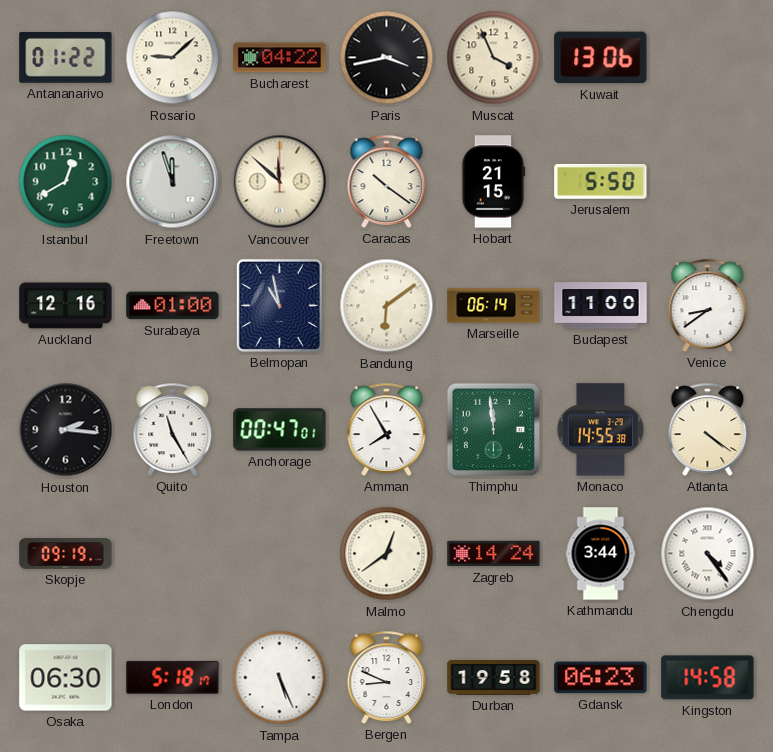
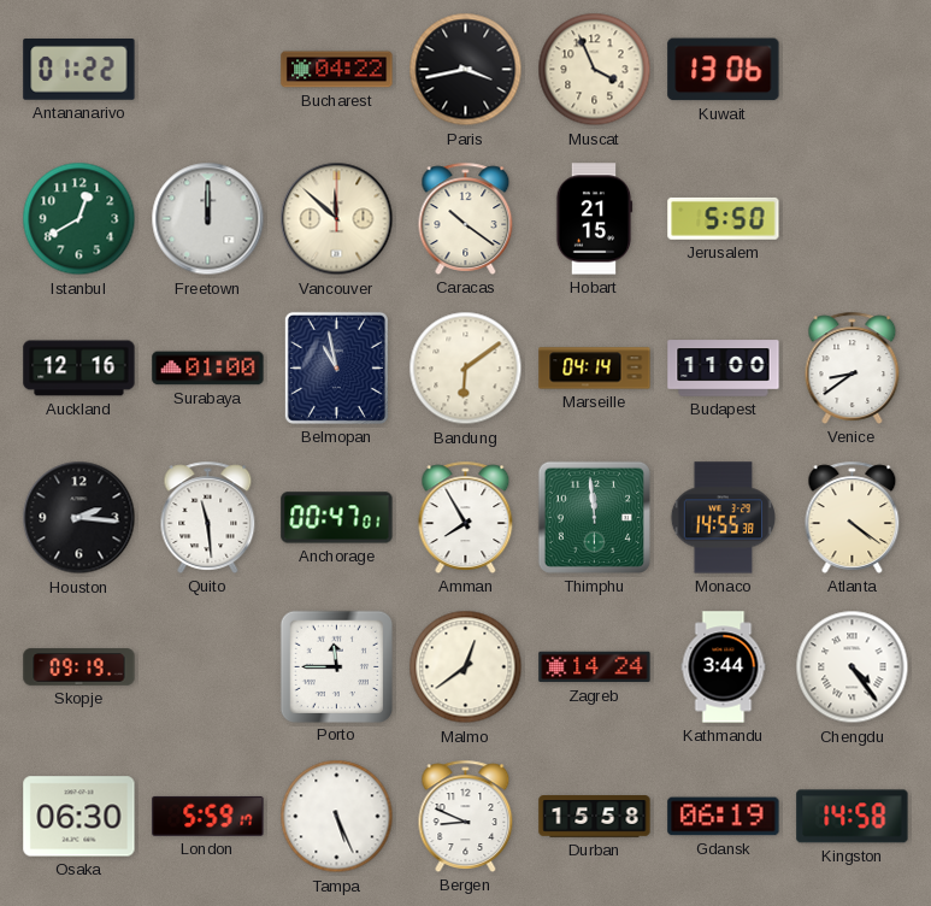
Rosario: 9:08 -> none
Freetown: 11:57 -> 12:00
Marseille: 06:14 -> 04:14
Quito: 11:25 -> 11:29
Porto: none -> 11:45
London: 5:18 -> 5:59
Durban: 19:58 -> 15:58
Gdansk: 06:23 -> 06:19
